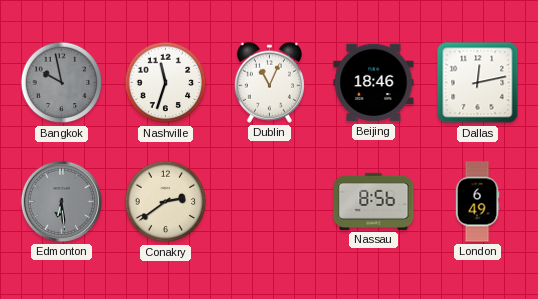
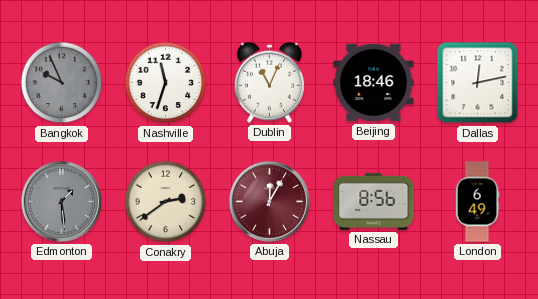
Bangkok: 9:58 -> 9:56
Edmonton: 6:29 -> 1:29
Abuja: none -> 12:05
